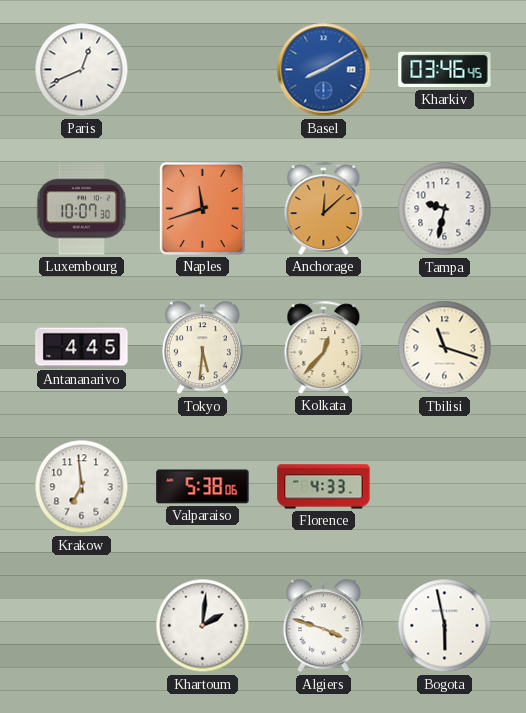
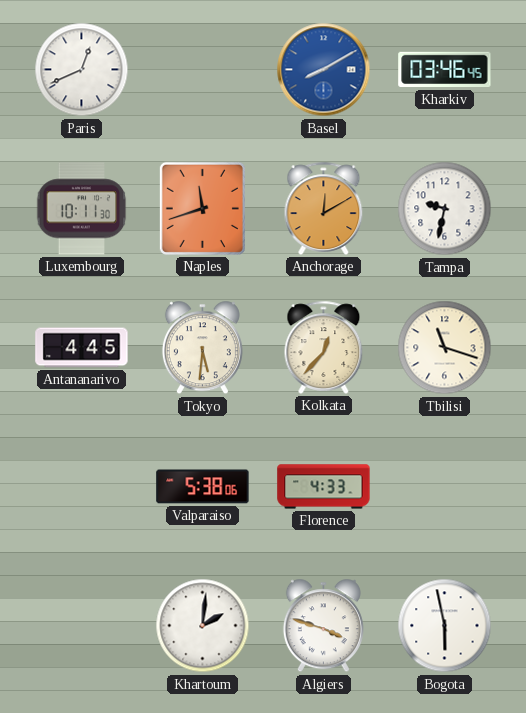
Luxembourg: 10:07 -> 10:11
Anchorage: 12:08 -> 12:10
Krakow: 6:59 -> none
